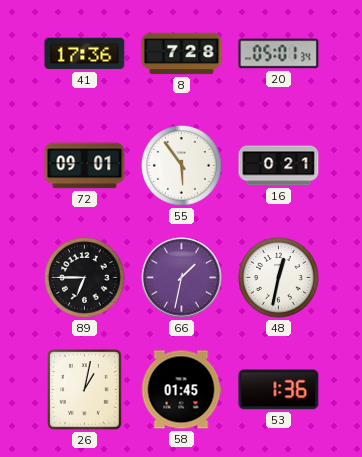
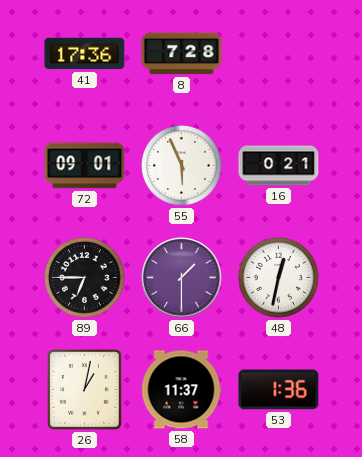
20: 05:01 -> none
55: 5:54 -> 5:56
66: 1:32 -> 1:30
58: 01:45 -> 11:37
